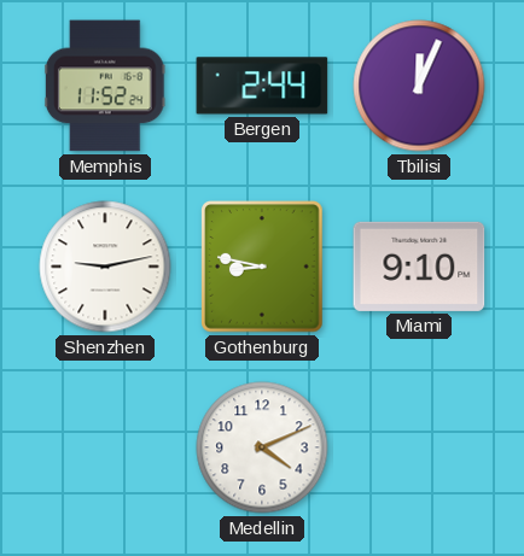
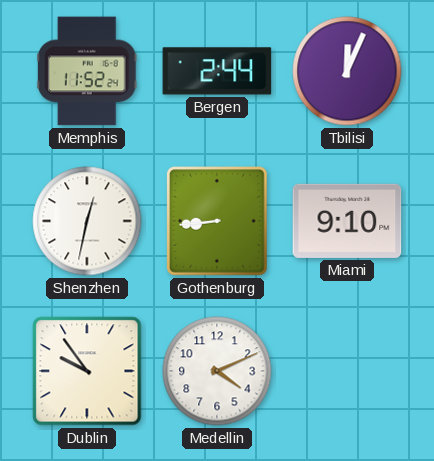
Shenzhen: 9:13 -> 12:32
Gothenburg: 8:47 -> 8:44
Dublin: none -> 9:54
